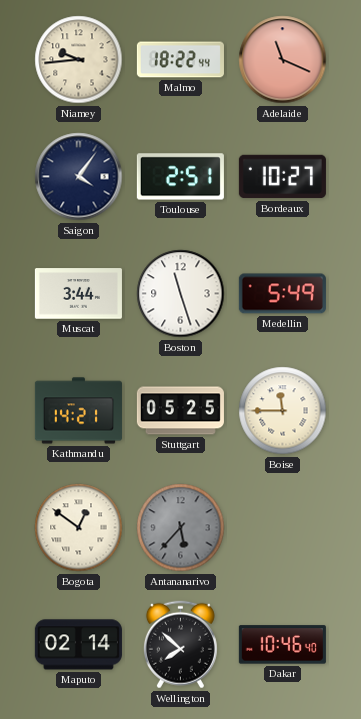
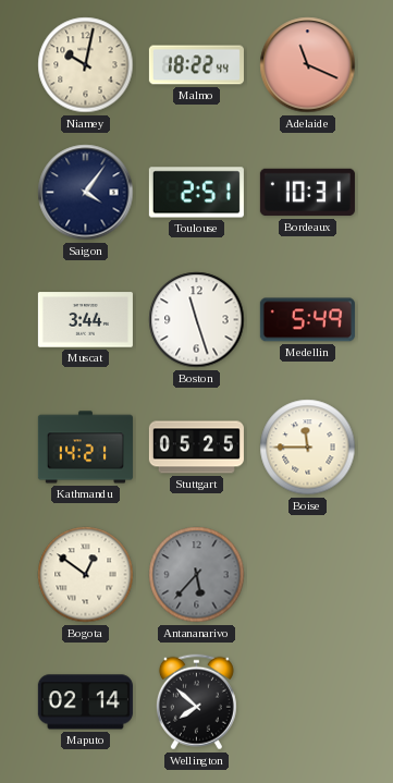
Niamey: 9:44 -> 10:02
Bordeaux: 10:27 -> 10:31
Dakar: 10:46 -> none
